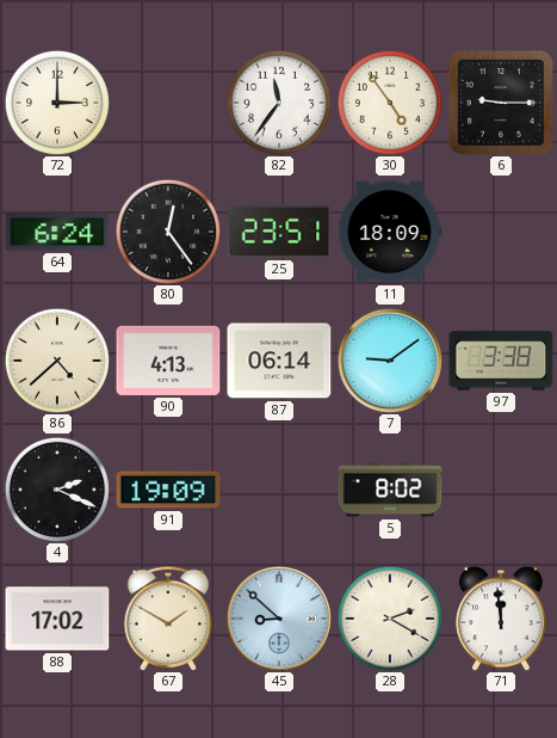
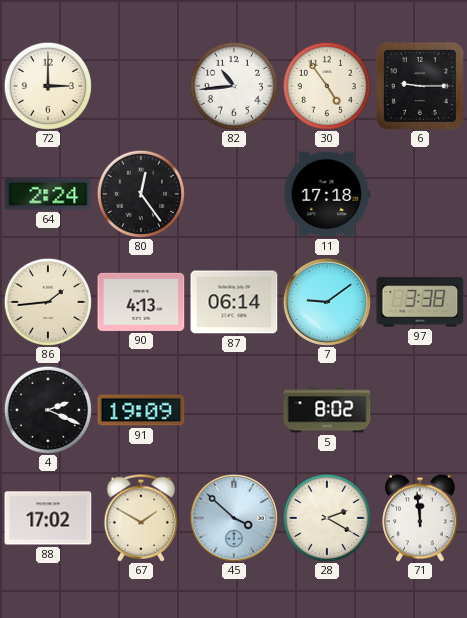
82: 11:36 -> 10:44
64: 6:24 -> 2:24
25: 23:51 -> none
11: 18:09 -> 17:18
86: 4:38 -> 1:44
45: 8:52 -> 3:52
